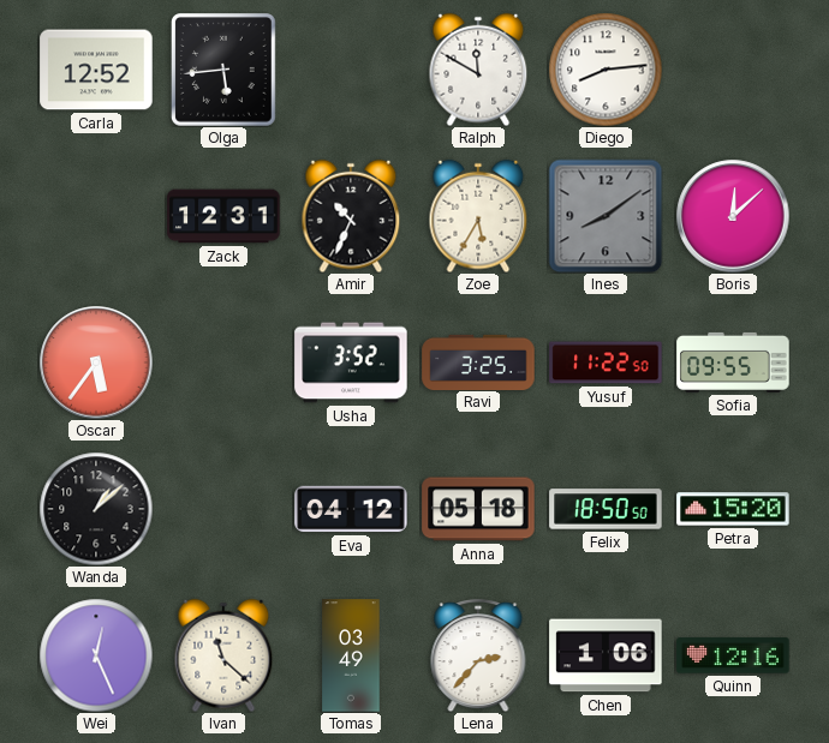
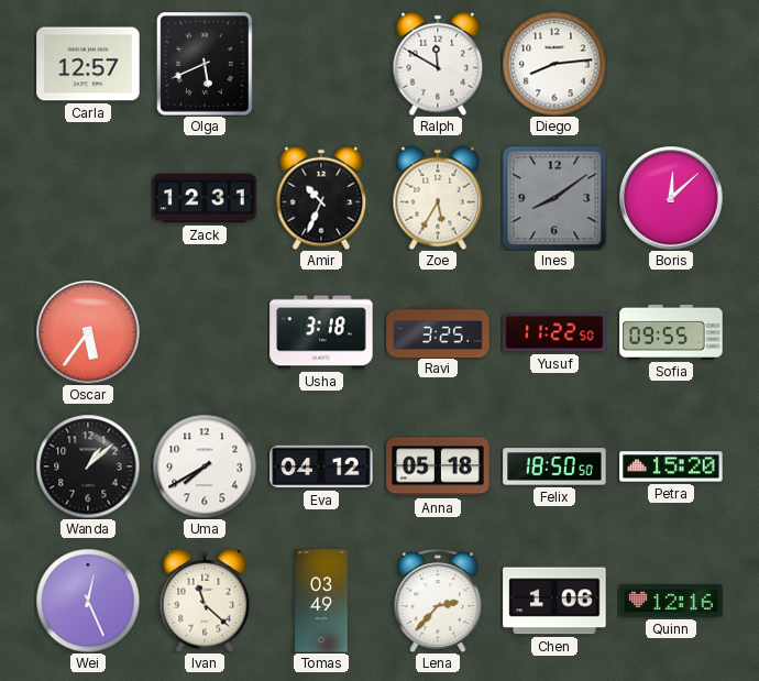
Carla: 12:52 -> 12:57
Olga: 5:44 -> 5:41
Usha: 3:52 -> 3:18
Uma: none -> 7:40
